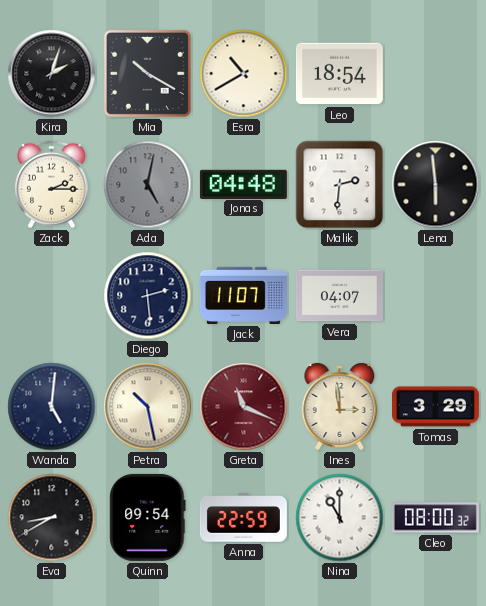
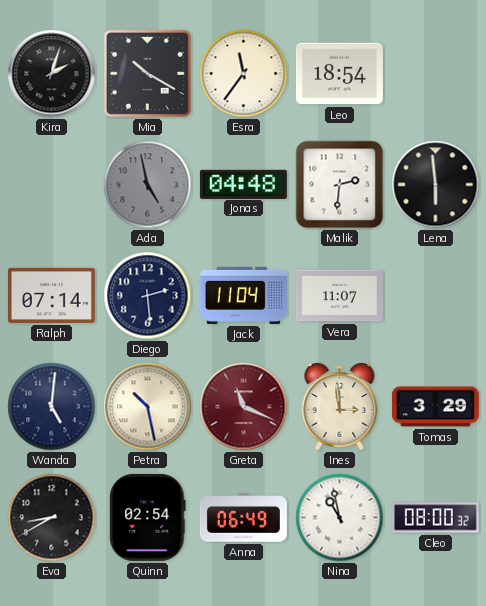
Esra: 10:40 -> 11:36
Zack: 2:15 -> none
Ada: 5:02 -> 4:58
Ralph: none -> 07:14
Jack: 11:07 -> 11:04
Vera: 04:07 -> 11:07
Quinn: 09:54 -> 02:54
Anna: 22:59 -> 06:49
Nina: 11:00 -> 10:58
